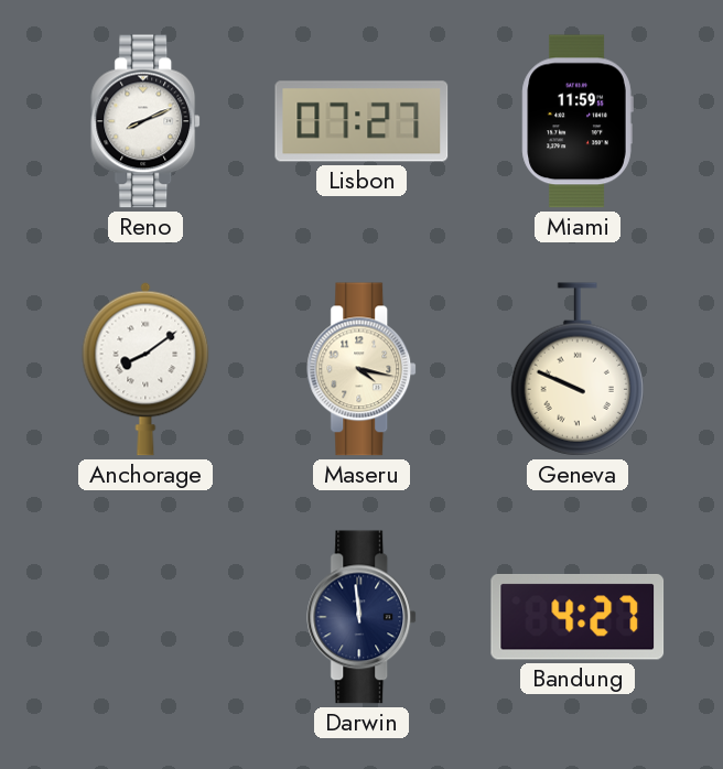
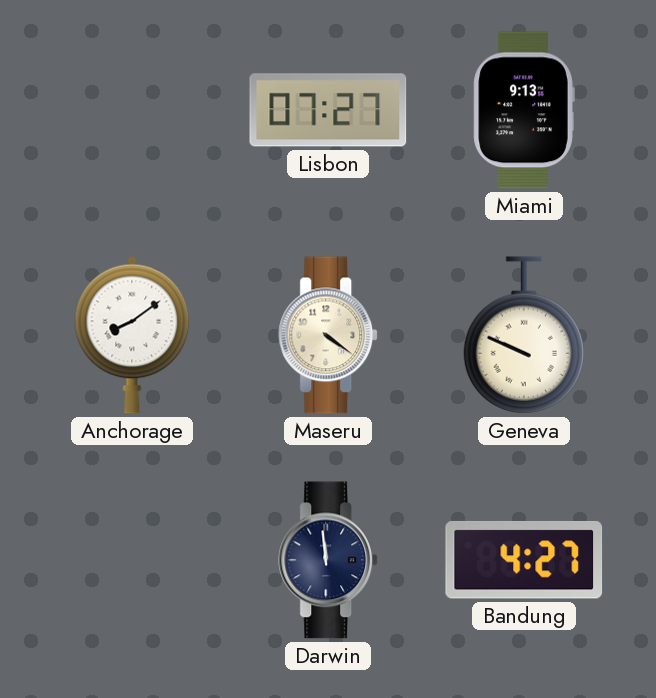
Reno: 8:11 -> none
Miami: 11:59 -> 9:13
Maseru: 4:17 -> 4:21
